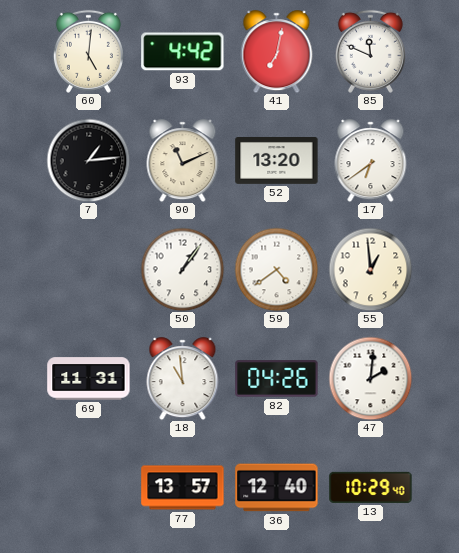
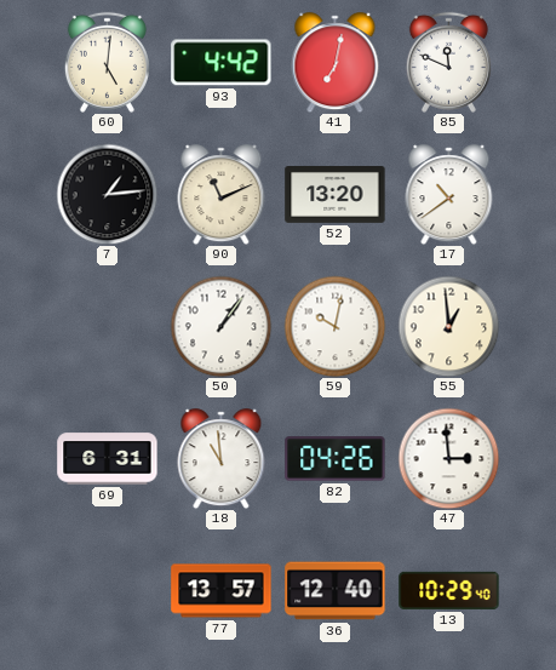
17: 6:39 -> 10:39
59: 4:39 -> 10:02
69: 11:31 -> 6:31
47: 2:01 -> 2:59
